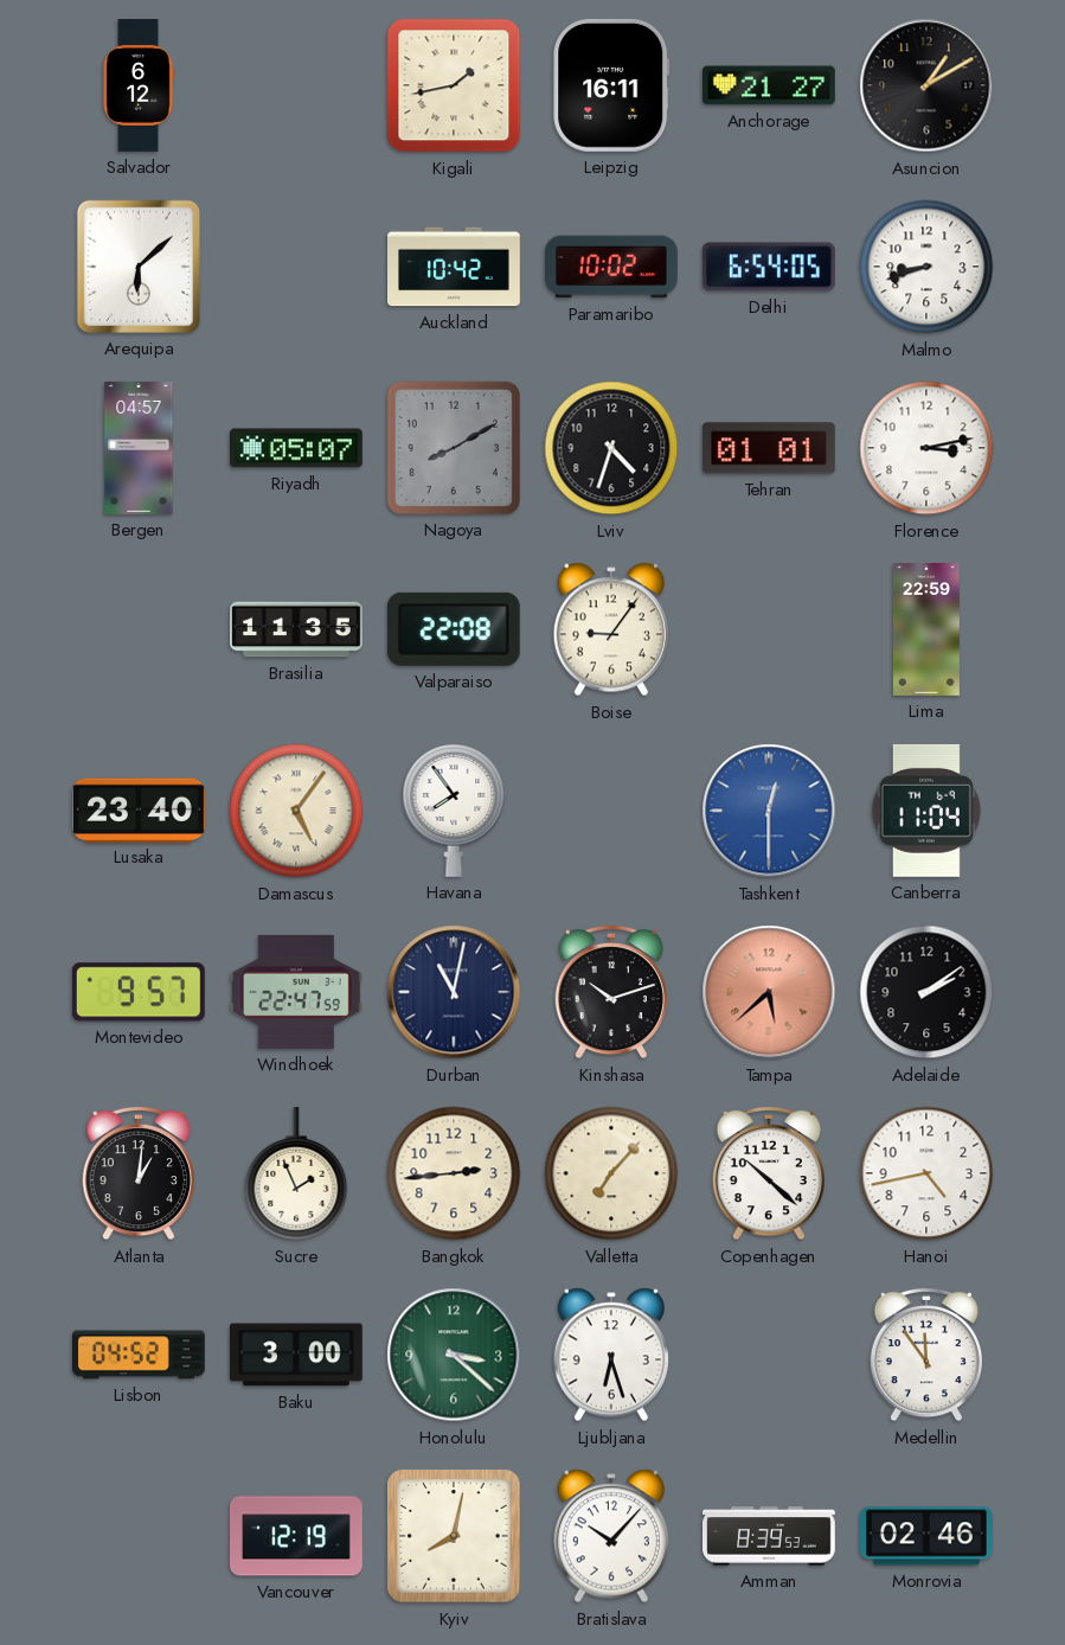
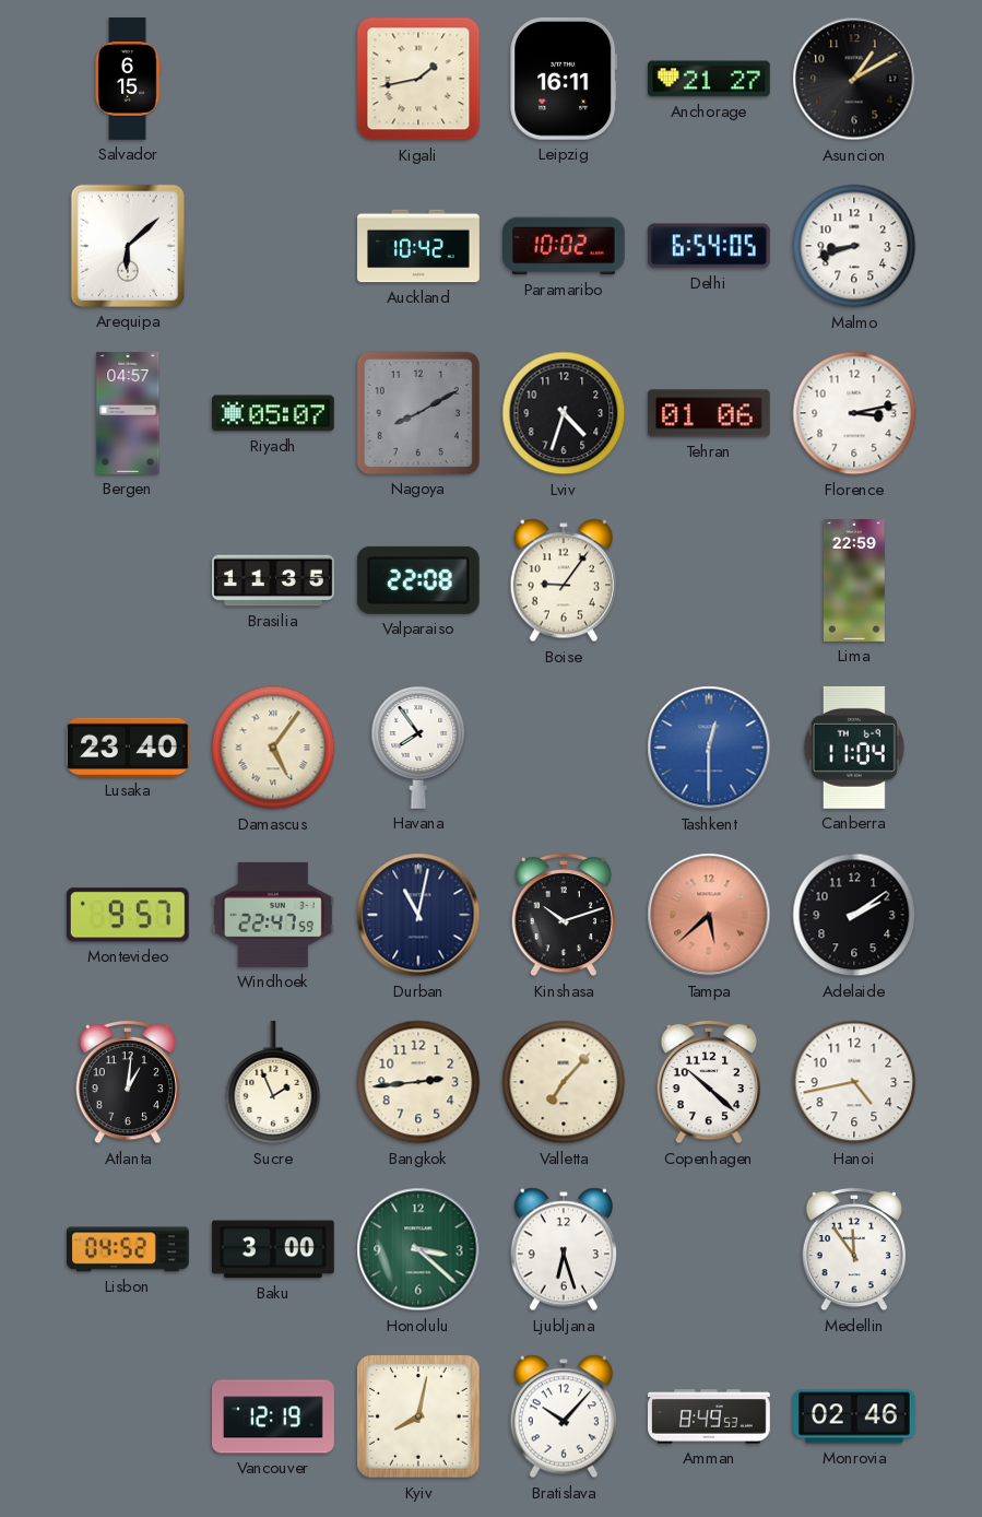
Salvador: 6:12 -> 6:15
Tehran: 01:01 -> 01:06
Amman: 8:39 -> 8:49
